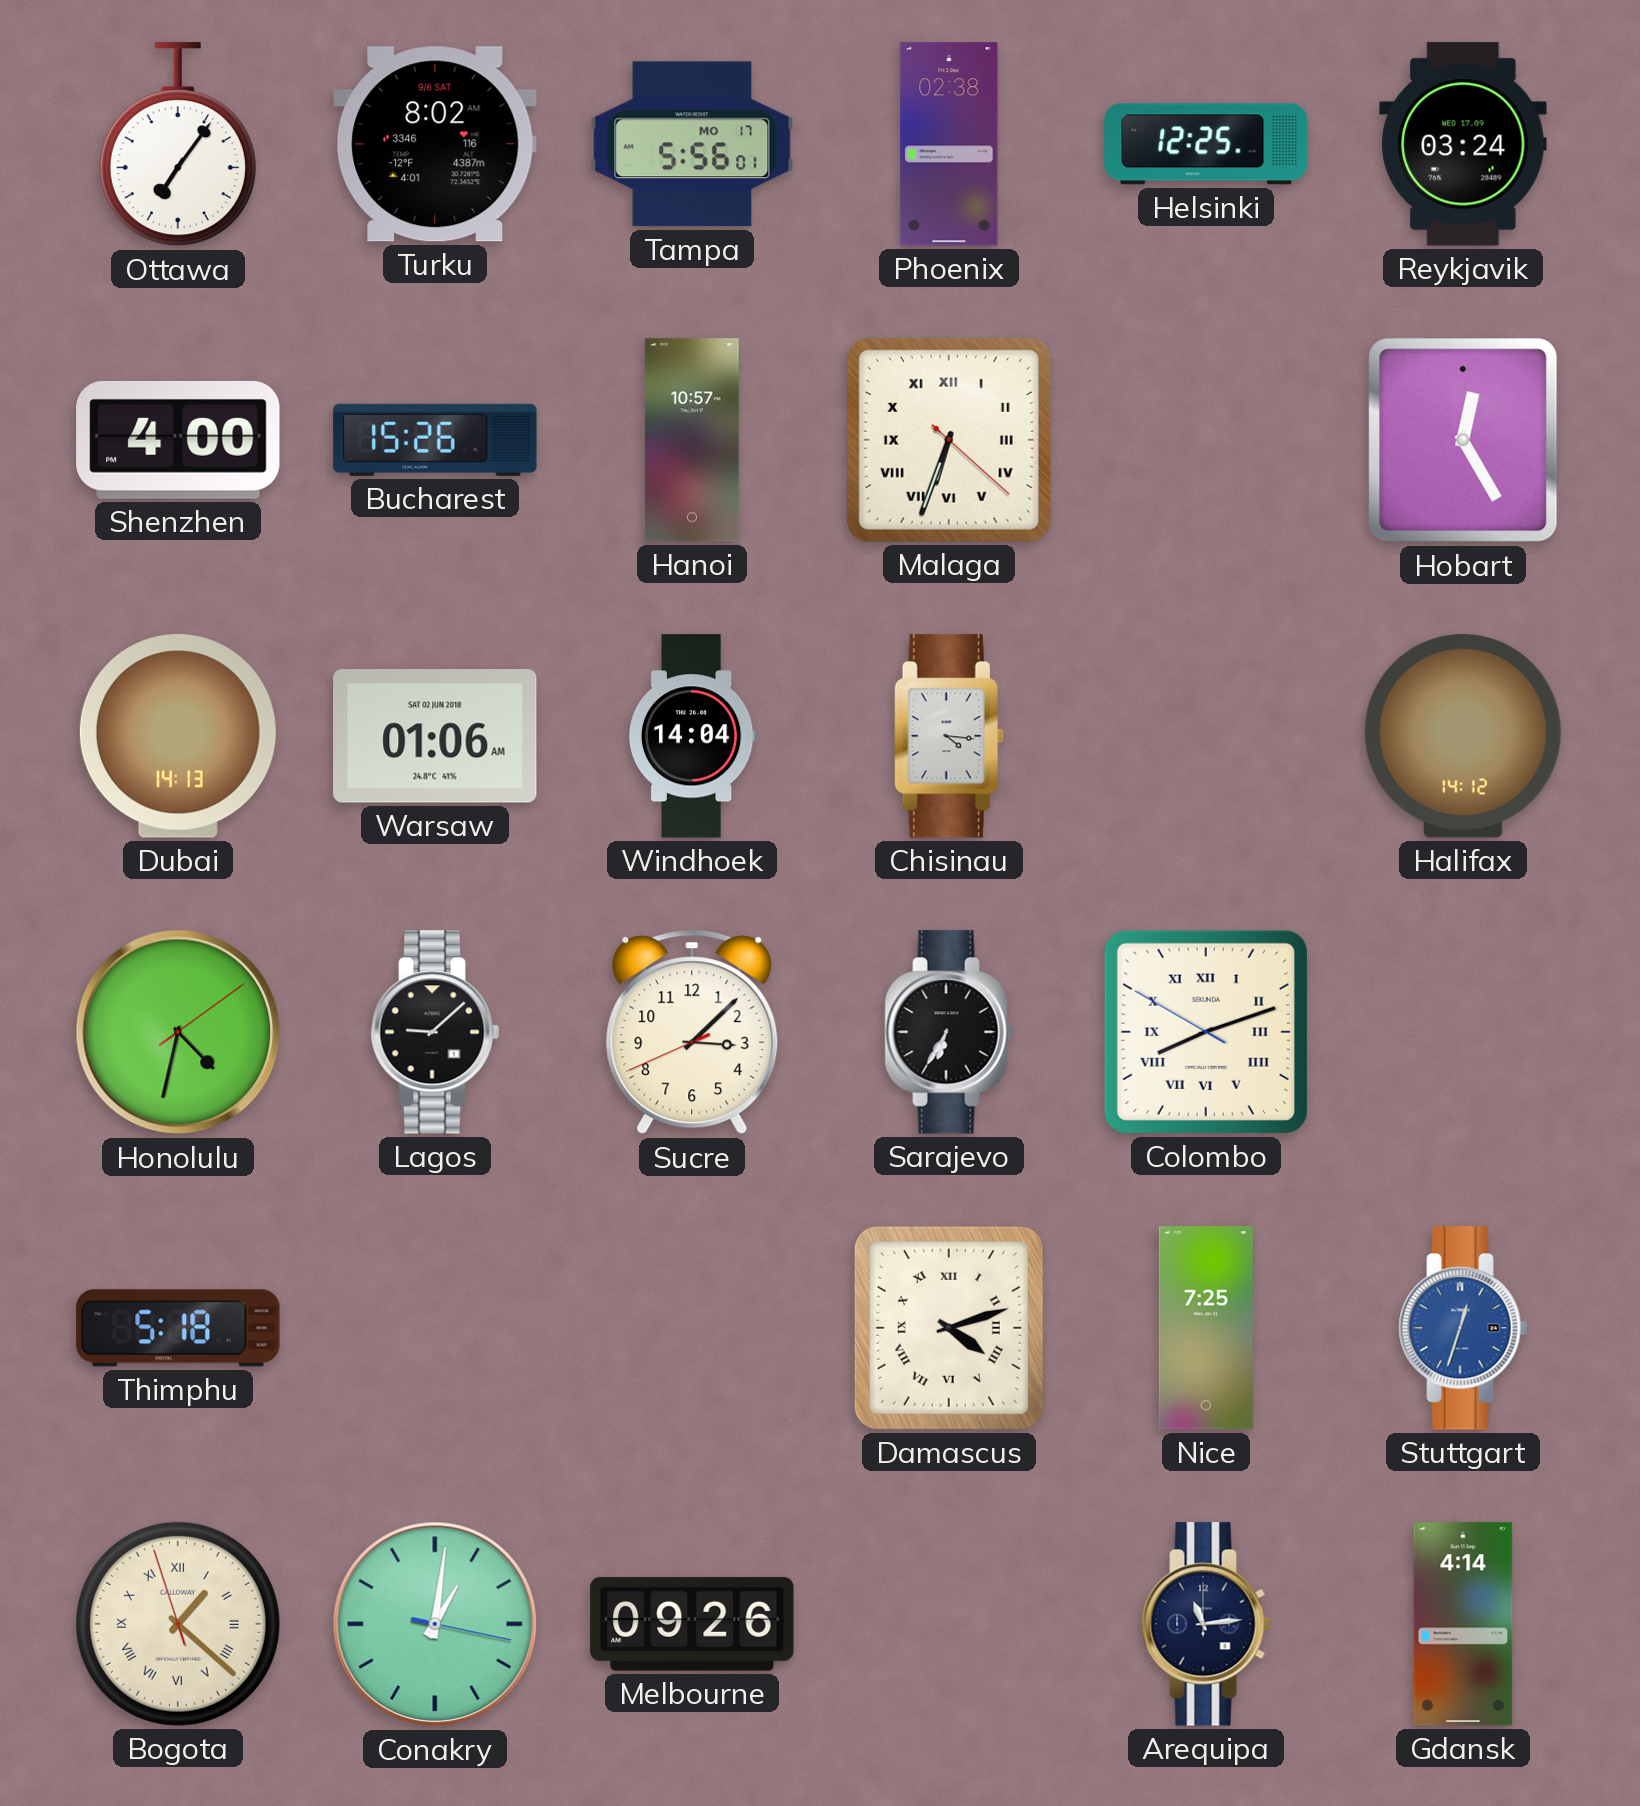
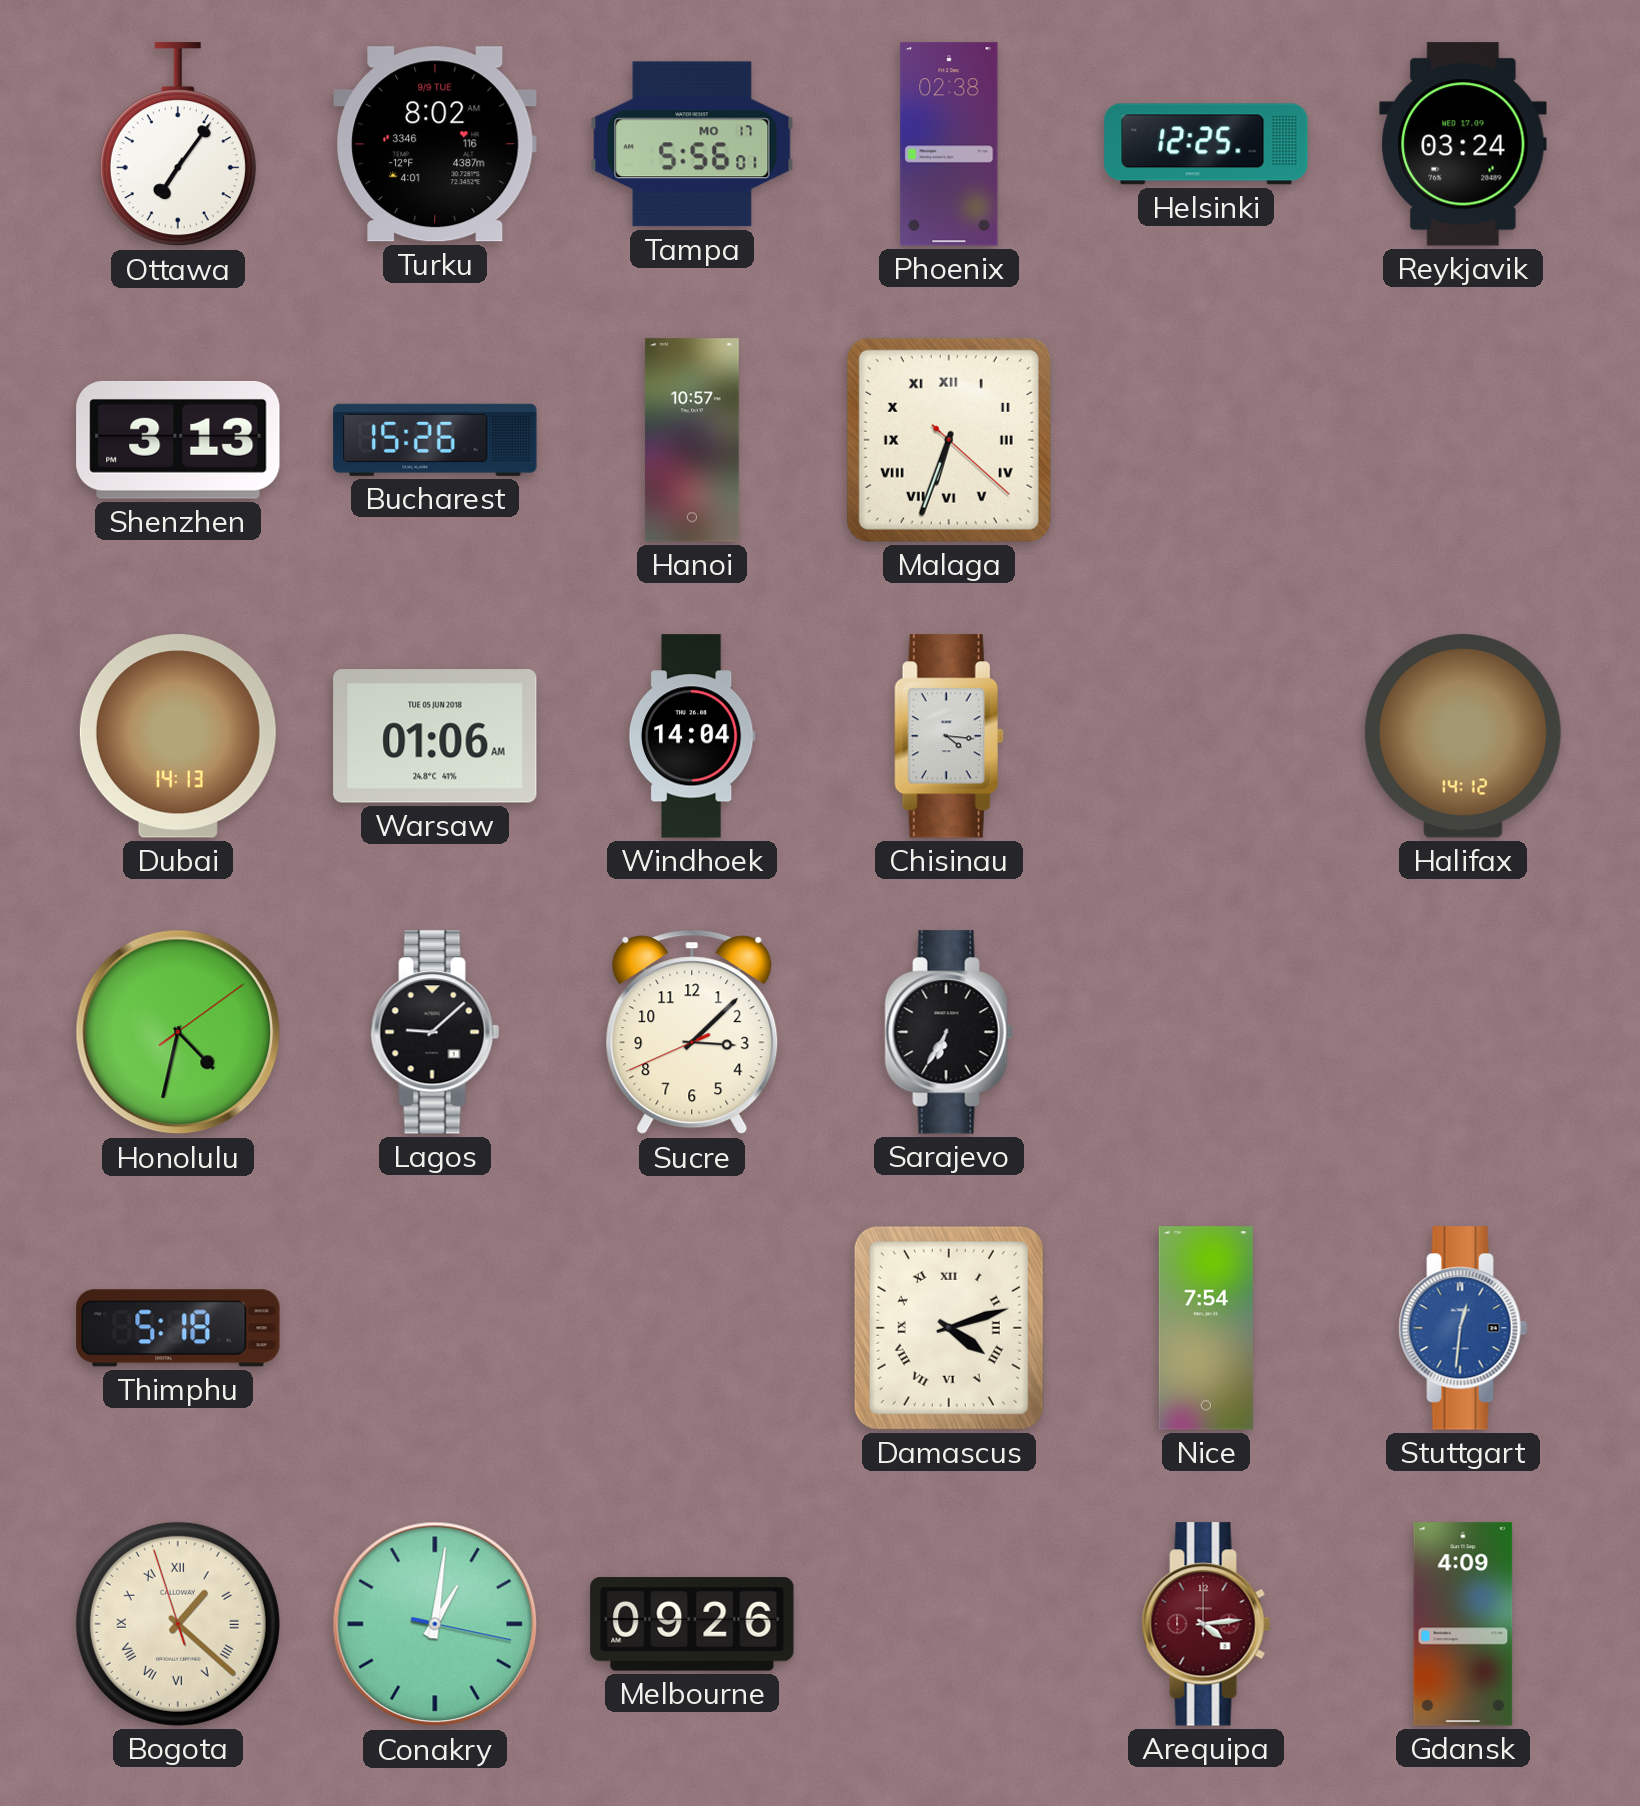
Turku date: 9/6 SAT -> 9/9 TUE
Shenzhen: 4:00 -> 3:13
Hobart: 12:25 -> none
Warsaw date: SAT 02 JUN 2018 -> TUE 05 JUN 2018
Colombo: 8:11 -> none
Nice: 7:25 -> 7:54
Stuttgart: 12:33 -> 12:31
Arequipa: 11:14 -> 4:14
Arequipa dial: navy -> burgundy
Gdansk: 4:14 -> 4:09
